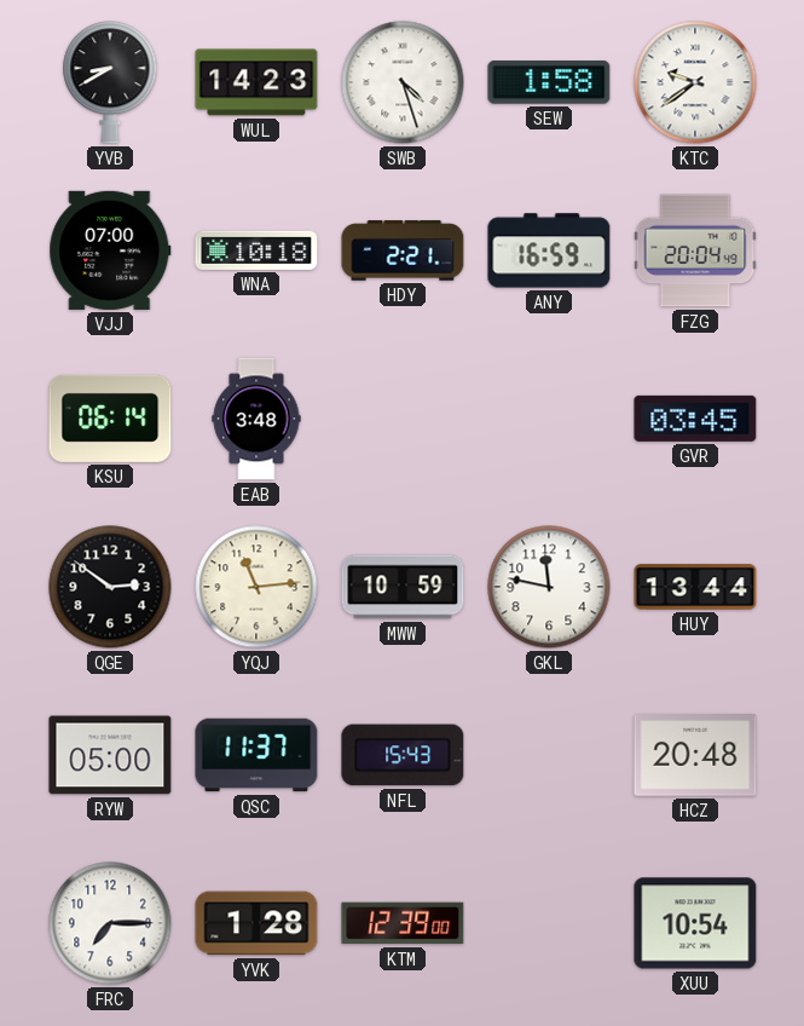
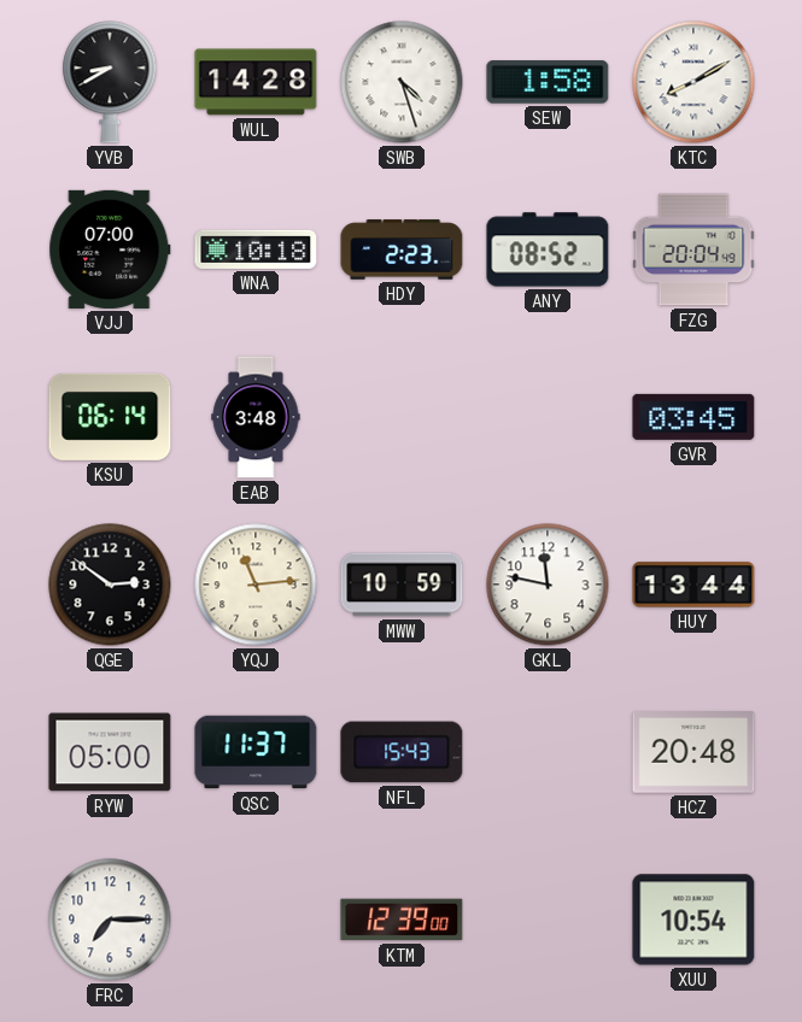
WUL: 14:23 -> 14:28
KTC: 9:39 -> 8:10
HDY: 2:21 -> 2:23
ANY: 16:59 -> 08:52
YVK: 1:28 -> none
